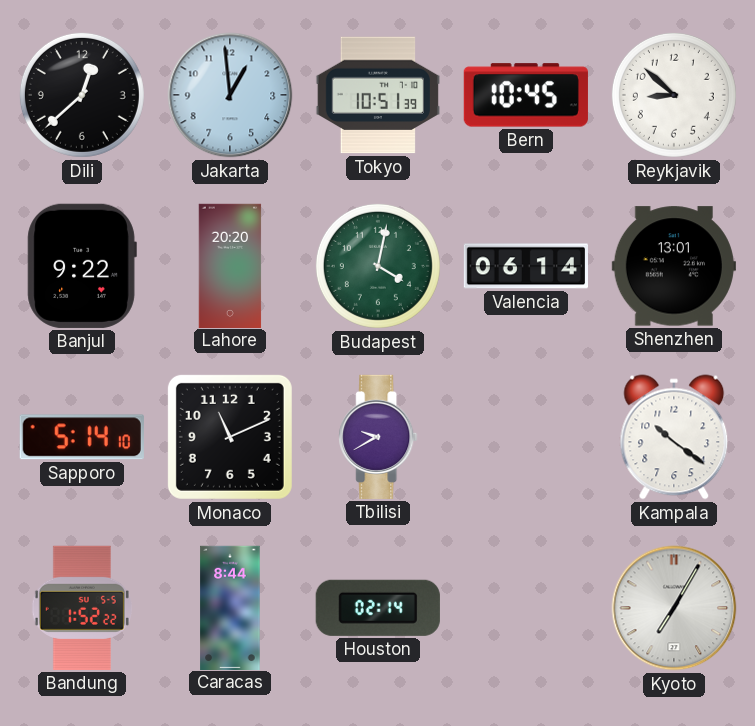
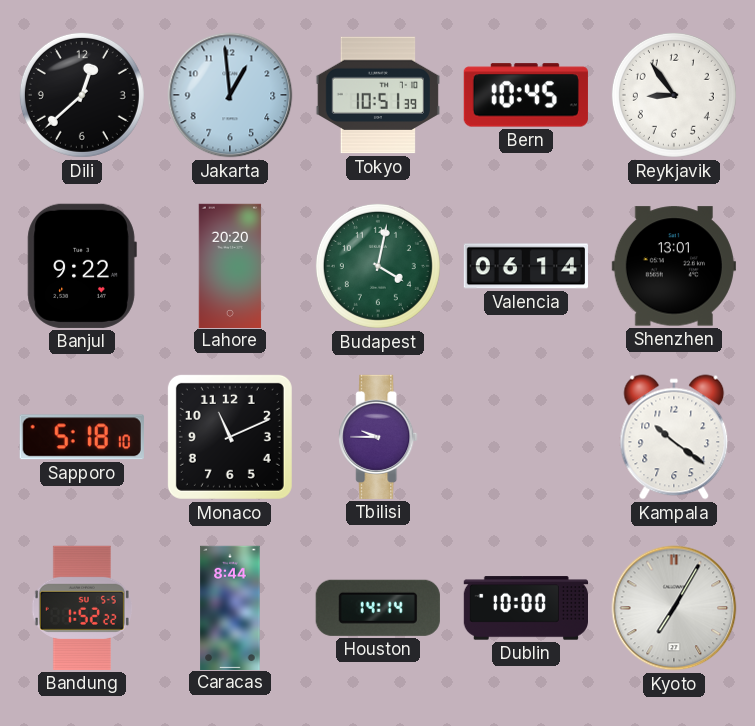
Reykjavik: 8:52 -> 8:54
Sapporo: 5:14 -> 5:18
Tbilisi: 9:40 -> 9:45
Houston: 02:14 -> 14:14
Dublin: none -> 10:00
